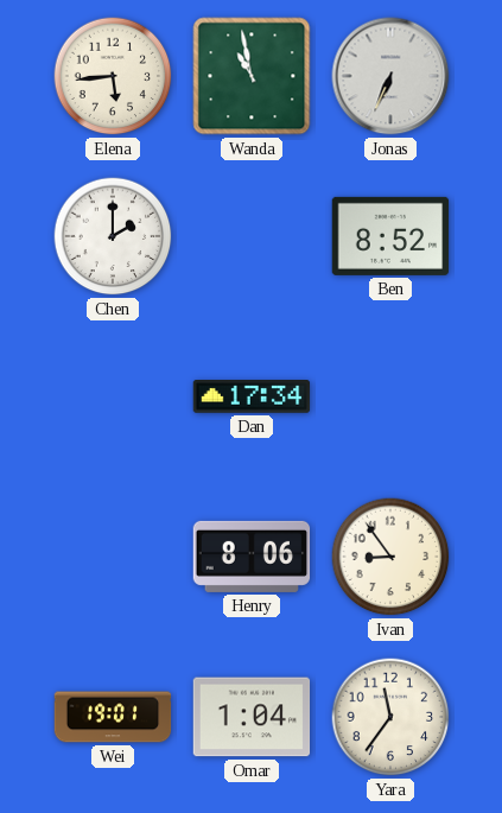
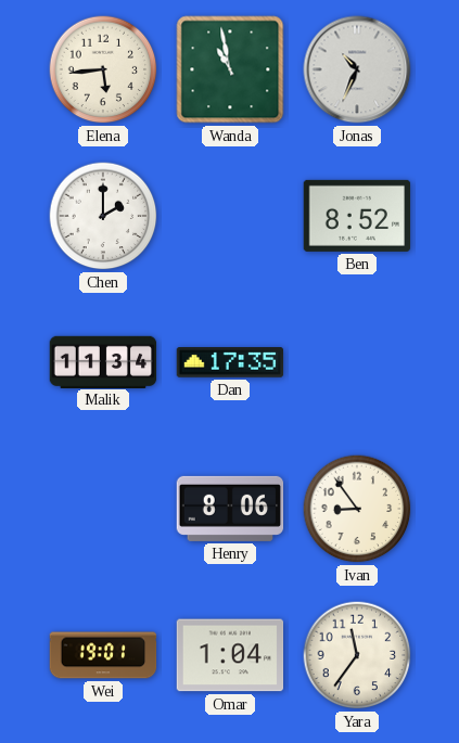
Jonas: 6:34 -> 10:34
Malik: none -> 11:34
Dan: 17:34 -> 17:35
